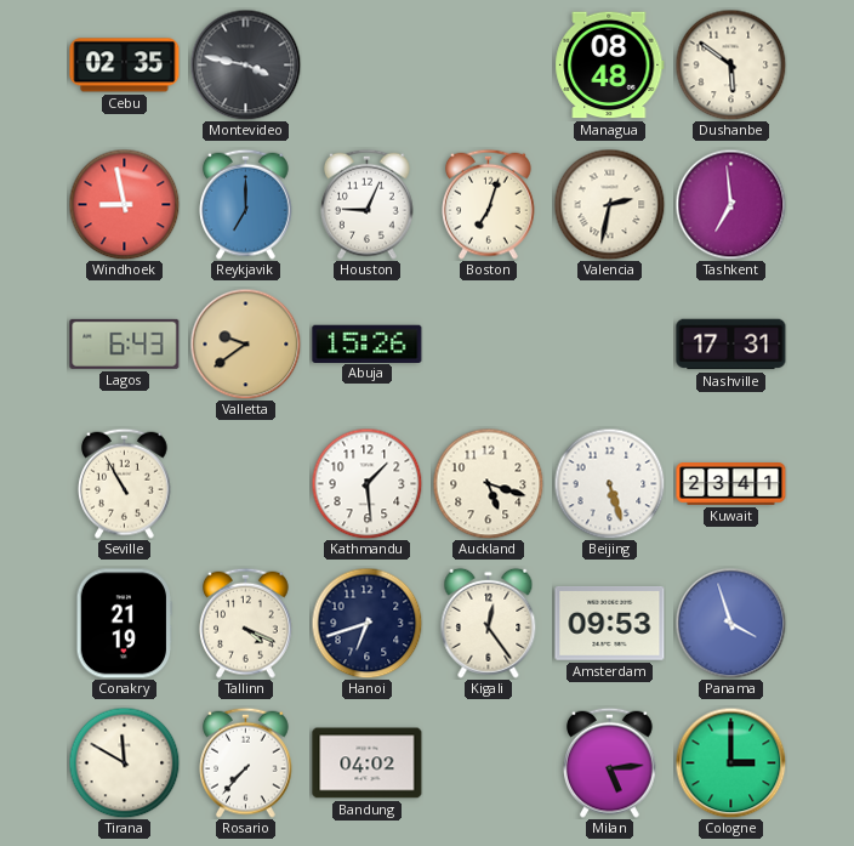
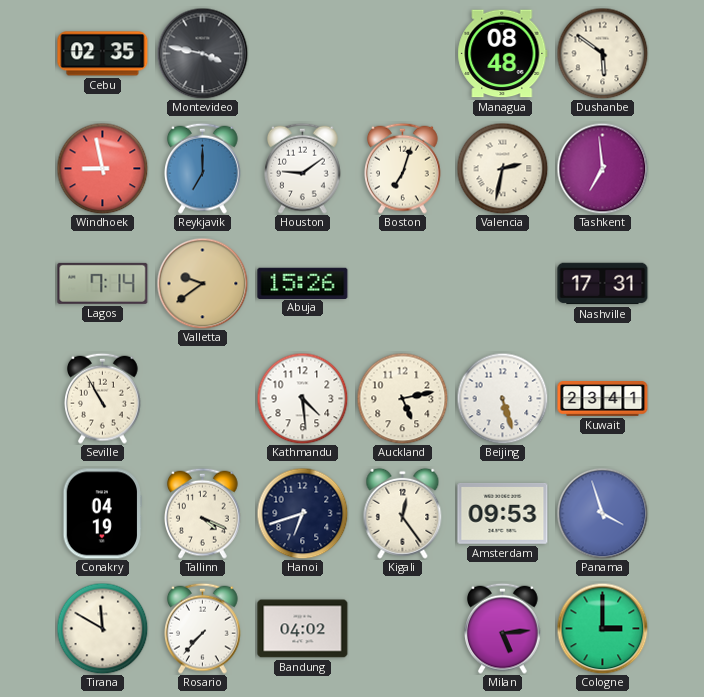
Houston: 9:04 -> 9:09
Lagos: 6:43 -> 7:14
Kathmandu: 1:29 -> 4:29
Auckland: 5:18 -> 5:13
Conakry: 21:19 -> 04:19
